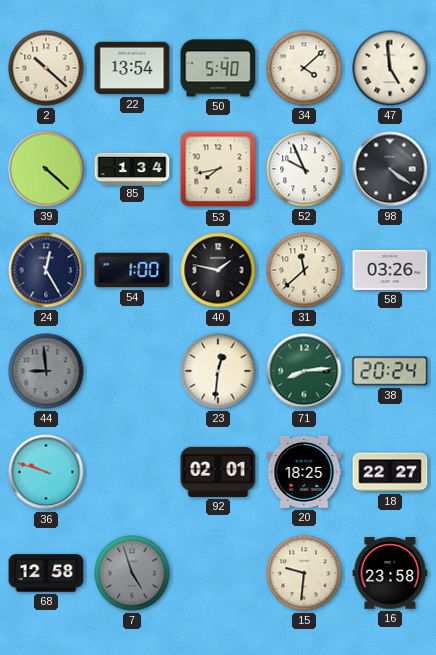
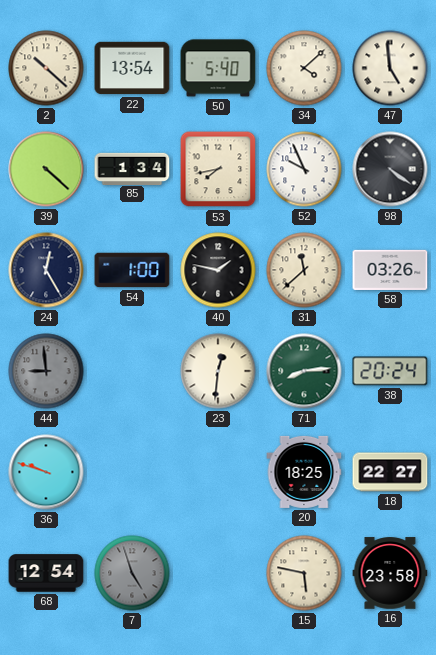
92: 02:01 -> none
68: 12:58 -> 12:54
15: 9:31 -> 5:47
